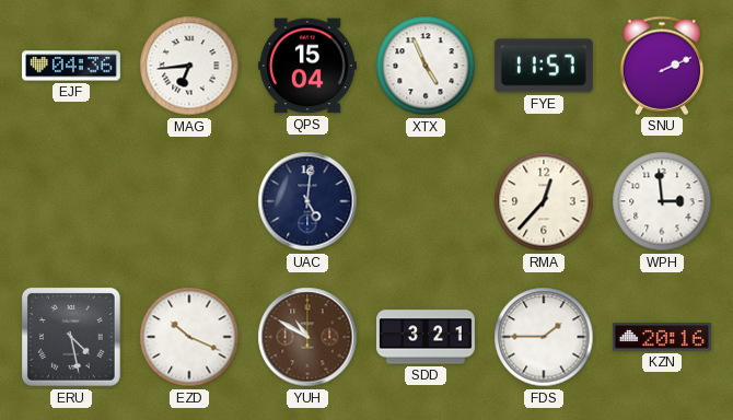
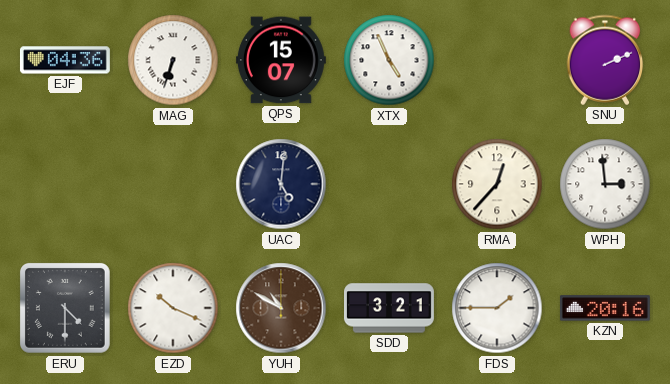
MAG: 6:44 -> 6:33
QPS: 15:04 -> 15:07
FYE: 11:57 -> none
ERU: 4:28 -> 4:30
